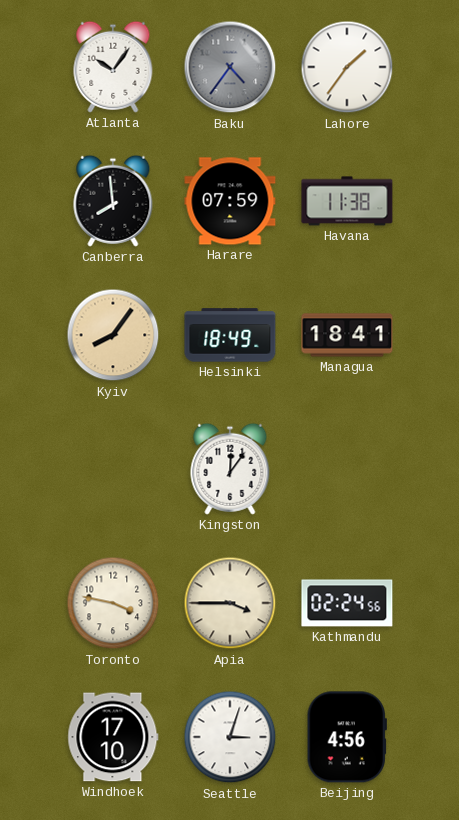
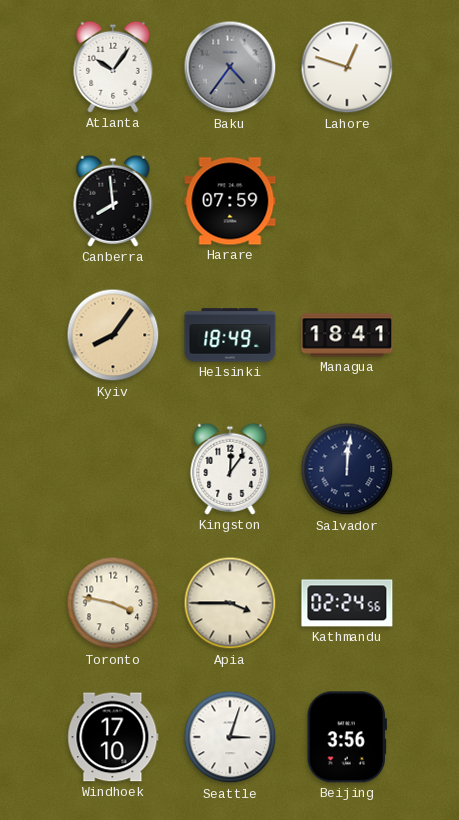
Lahore: 1:36 -> 12:48
Havana: 11:38 -> none
Salvador: none -> 12:01
Beijing: 4:56 -> 3:56
